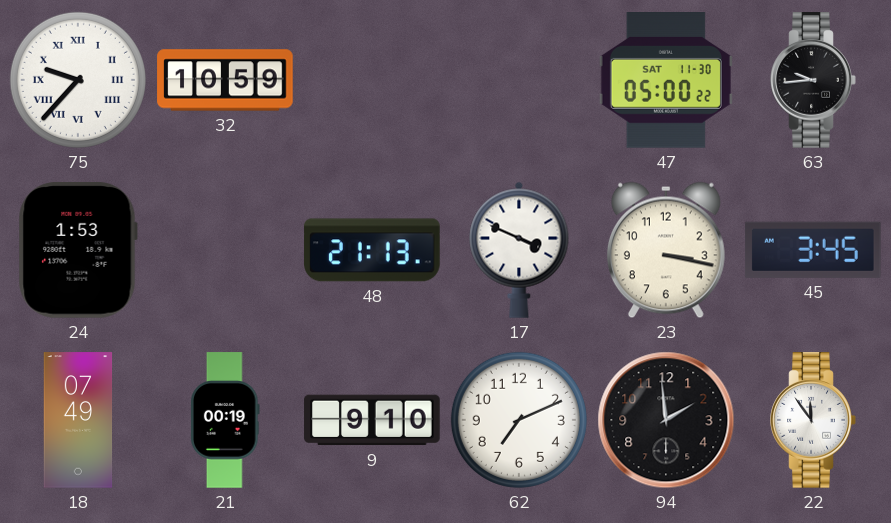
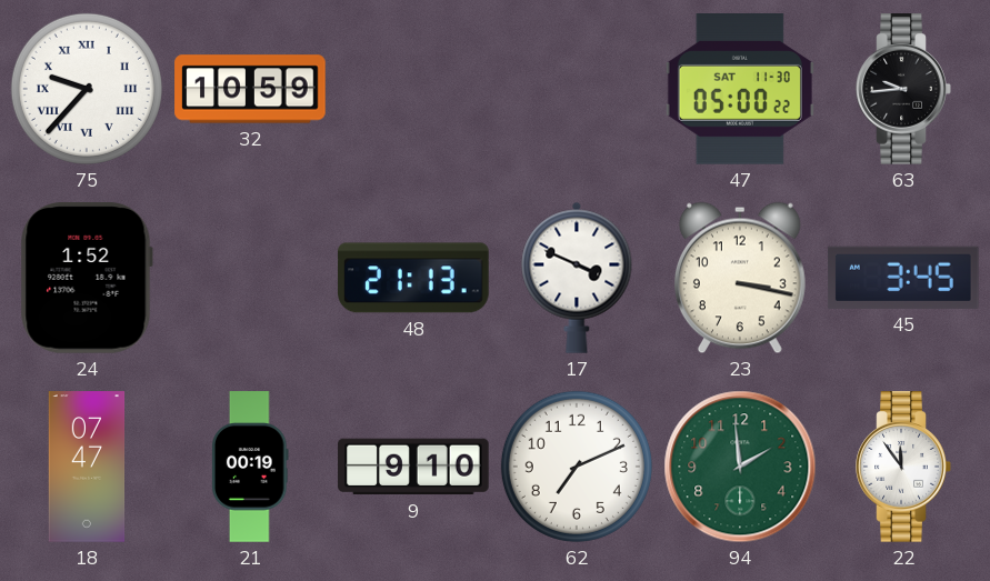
24: 1:53 -> 1:52
18: 07:49 -> 07:47
94 dial: black -> green
